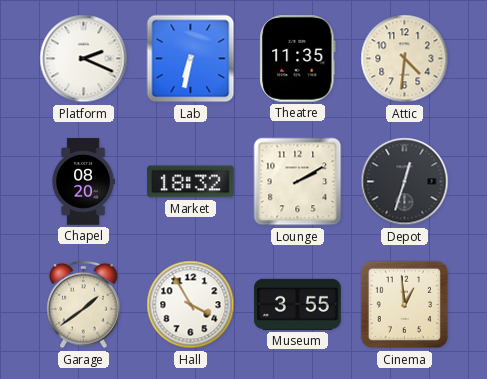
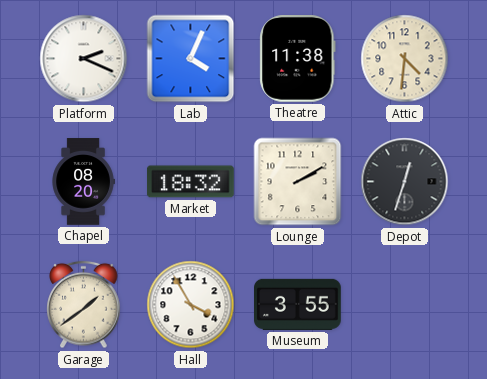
Lab: 6:32 -> 4:04
Theatre: 11:35 -> 11:38
Cinema: 12:59 -> none
